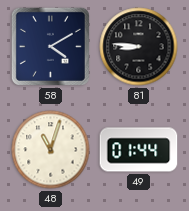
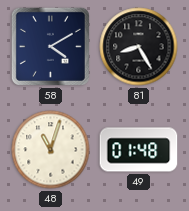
81: 8:46 -> 8:25
49: 01:44 -> 01:48
